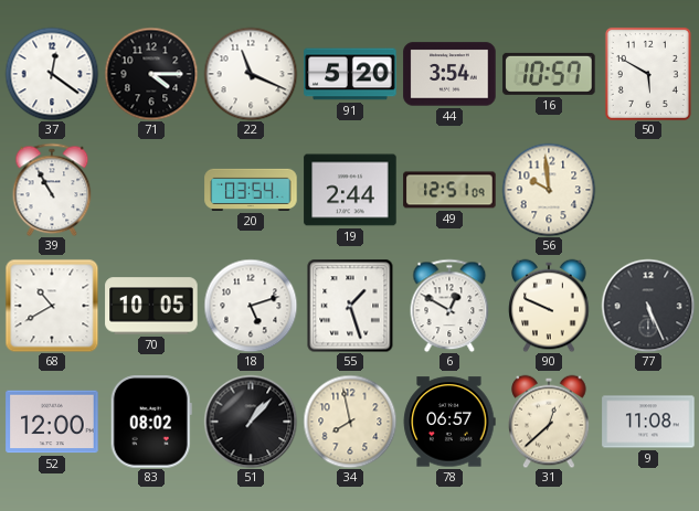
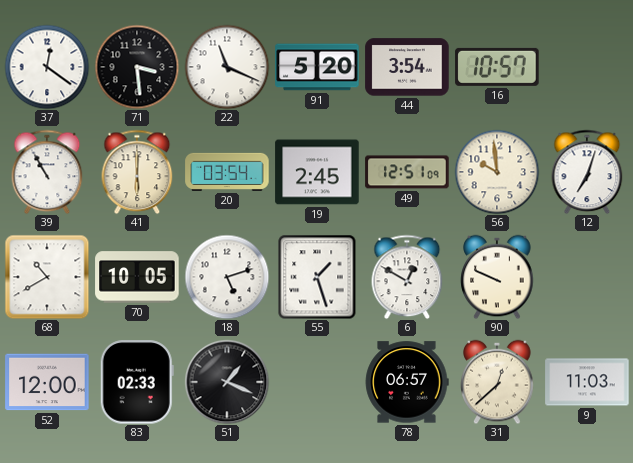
71: 4:15 -> 3:29
50: 5:50 -> none
41: none -> 6:00
19: 2:44 -> 2:45
12: none -> 7:03
77: 5:26 -> none
83: 08:02 -> 02:33
51: 1:07 -> 1:19
34: 7:58 -> none
9: 11:08 -> 11:03
